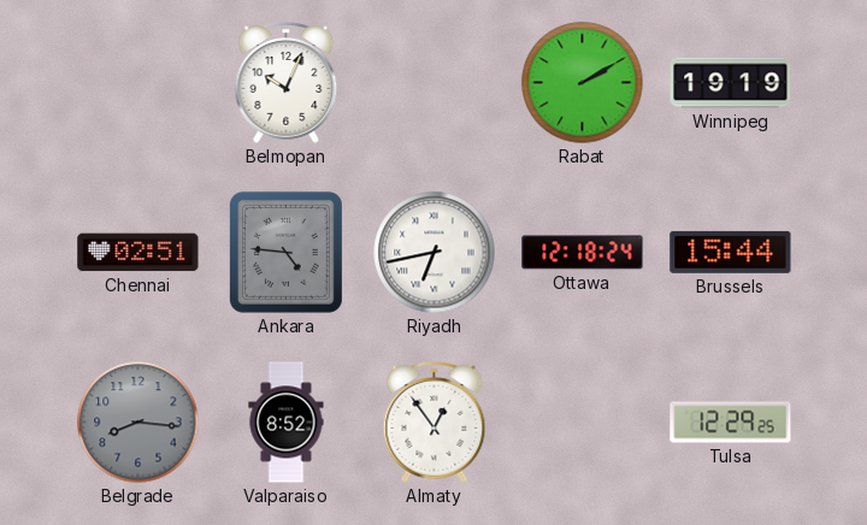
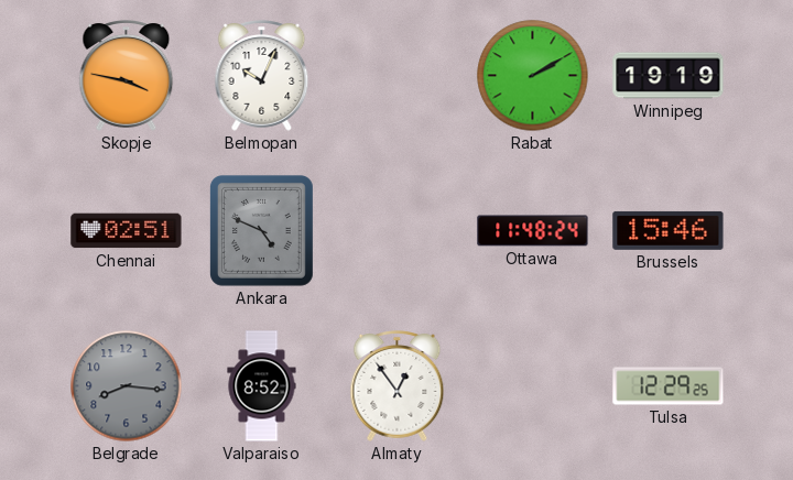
Skopje: none -> 3:47
Ankara: 4:46 -> 4:49
Riyadh: 6:43 -> none
Ottawa: 12:18 -> 11:48
Brussels: 15:44 -> 15:46
